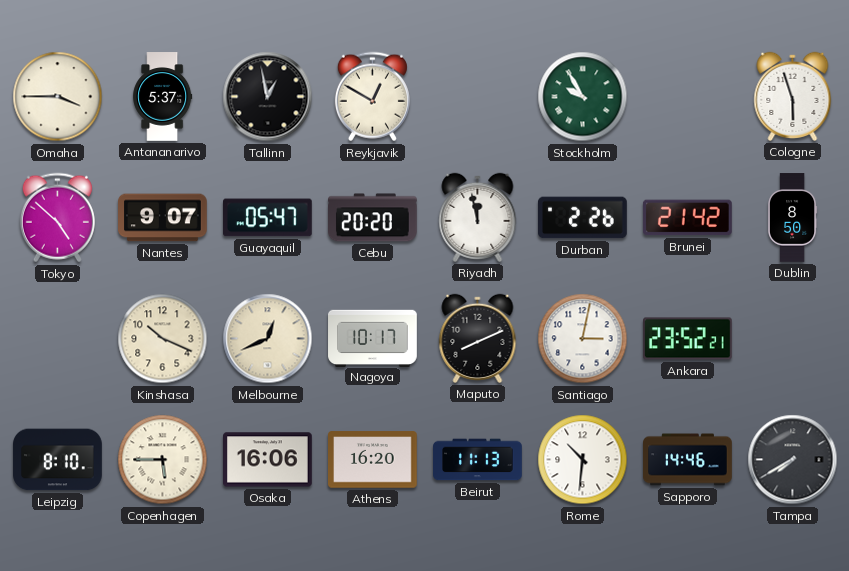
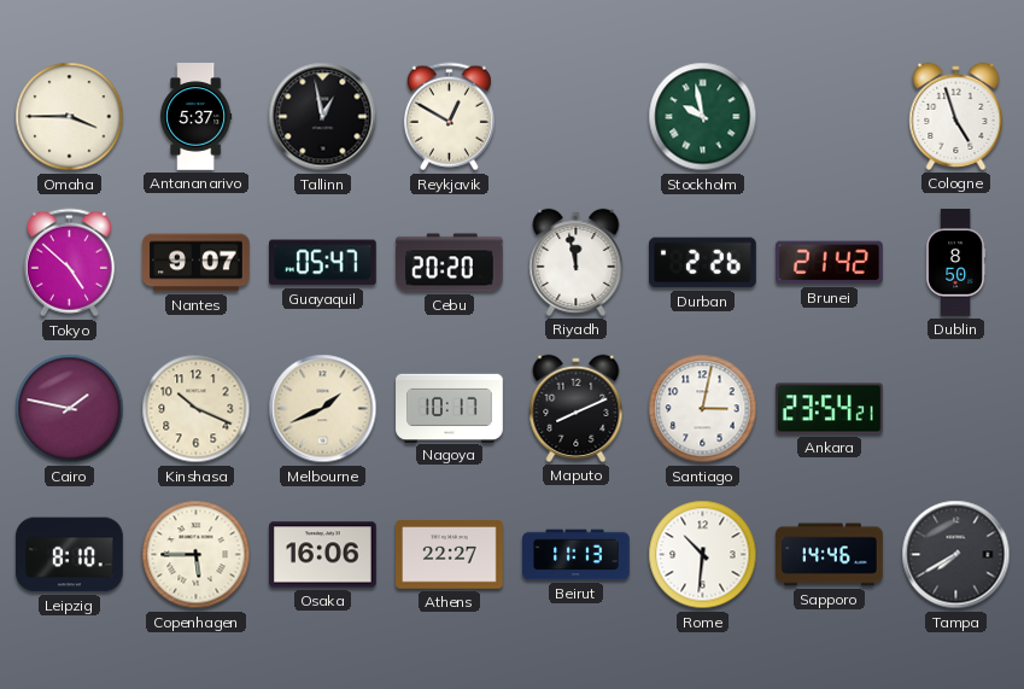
Stockholm: 9:55 -> 9:58
Cologne: 5:57 -> 4:57
Cairo: none -> 1:47
Melbourne: 12:41 -> 1:41
Ankara: 23:52 -> 23:54
Athens: 16:20 -> 22:27
